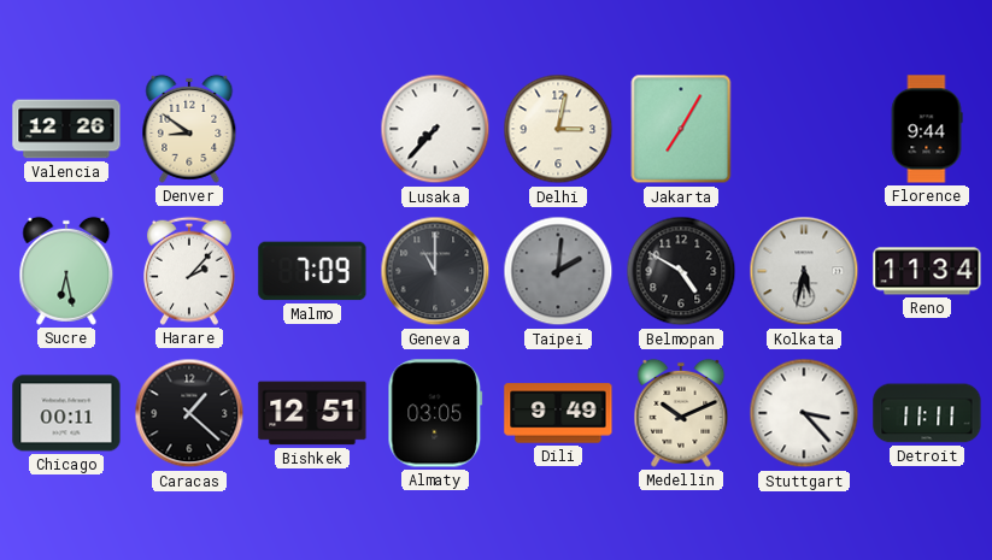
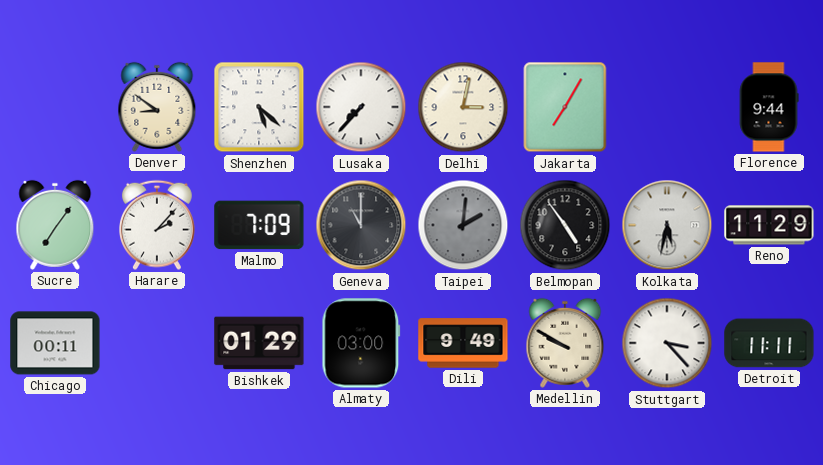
Valencia: 12:26 -> none
Shenzhen: none -> 5:22
Sucre: 6:28 -> 7:06
Belmopan: 4:50 -> 4:54
Reno: 11:34 -> 11:29
Caracas: 1:22 -> none
Bishkek: 12:51 -> 01:29
Almaty: 03:05 -> 03:00
Medellin: 10:11 -> 9:50
